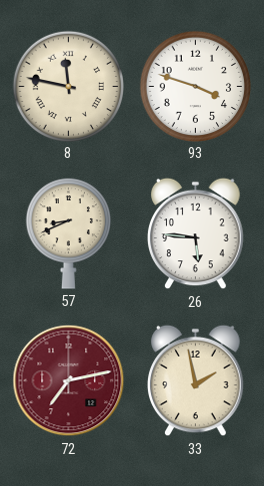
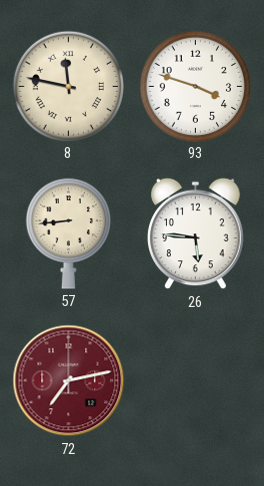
57: 8:41 -> 8:44
33: 1:58 -> none
